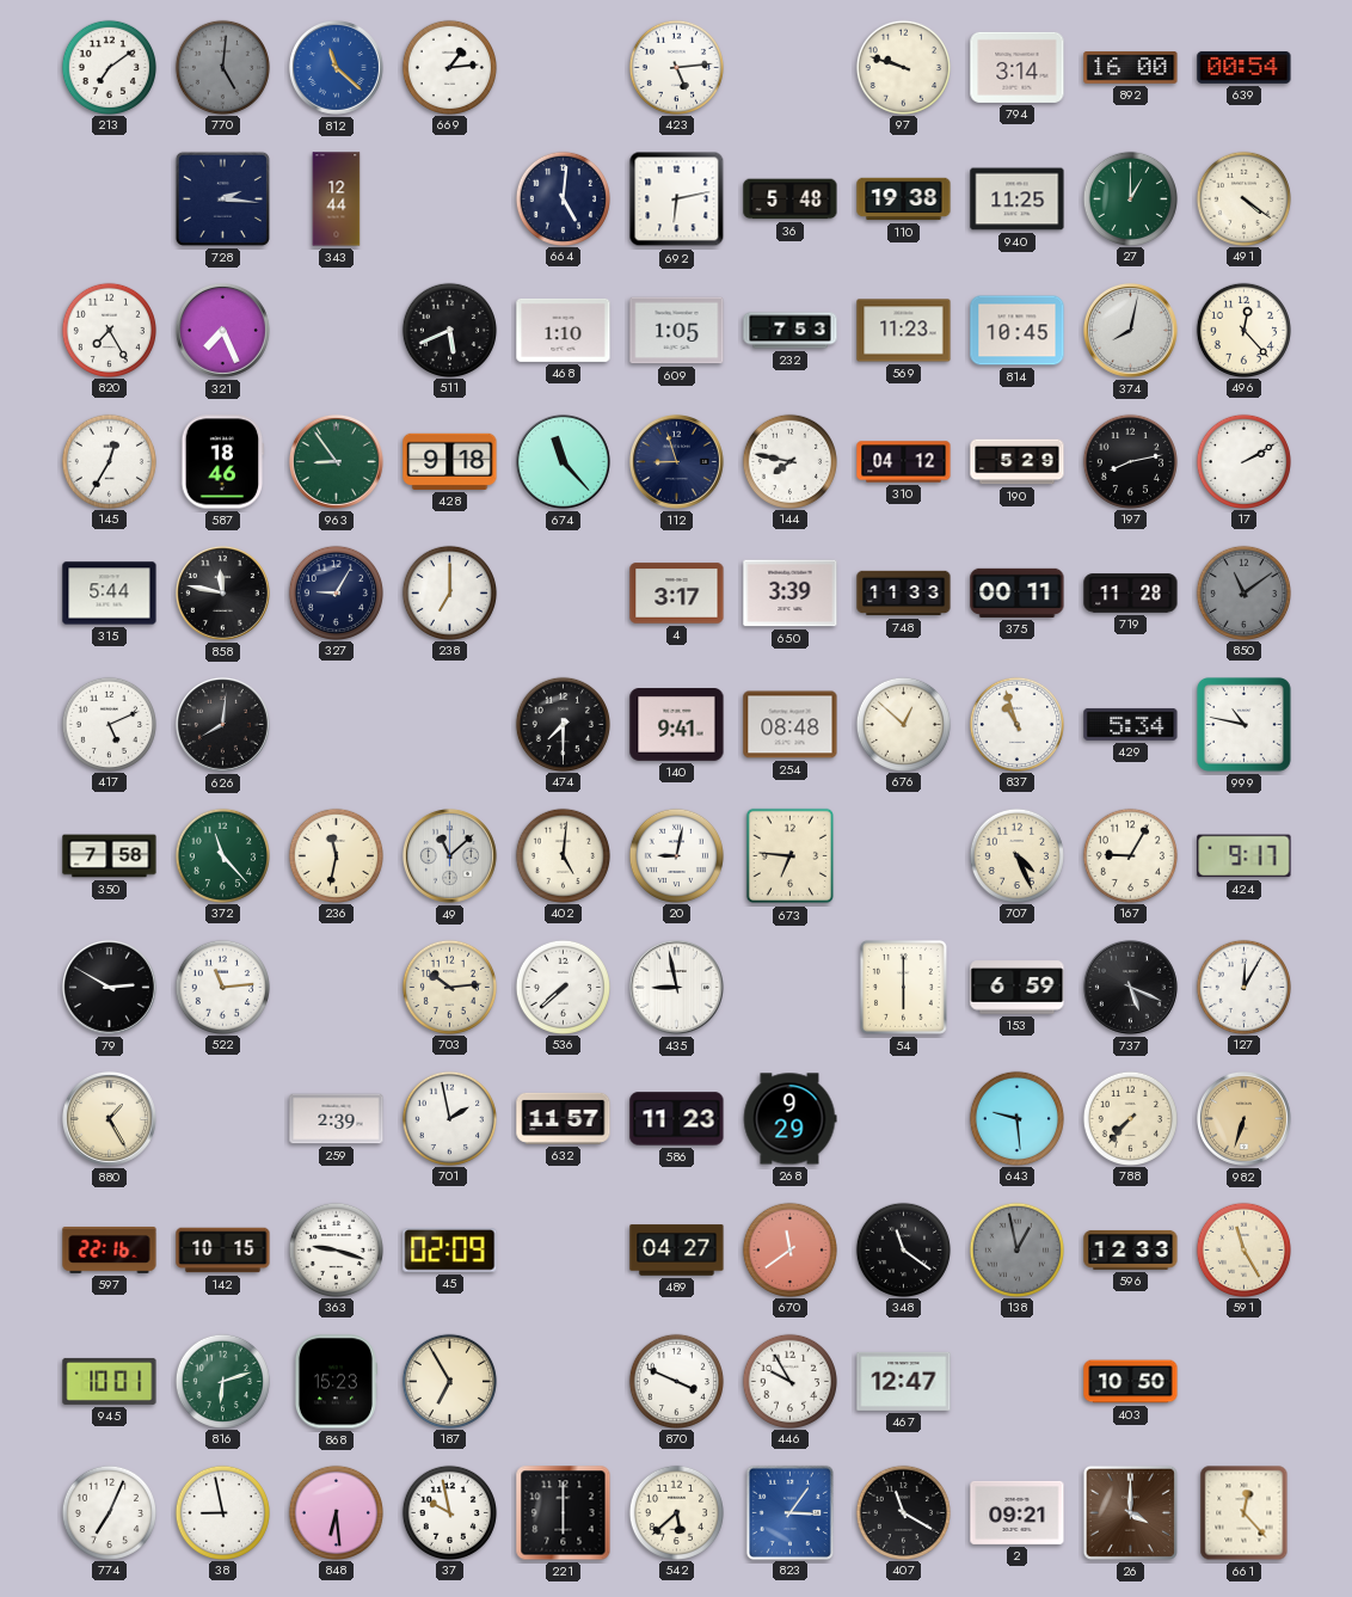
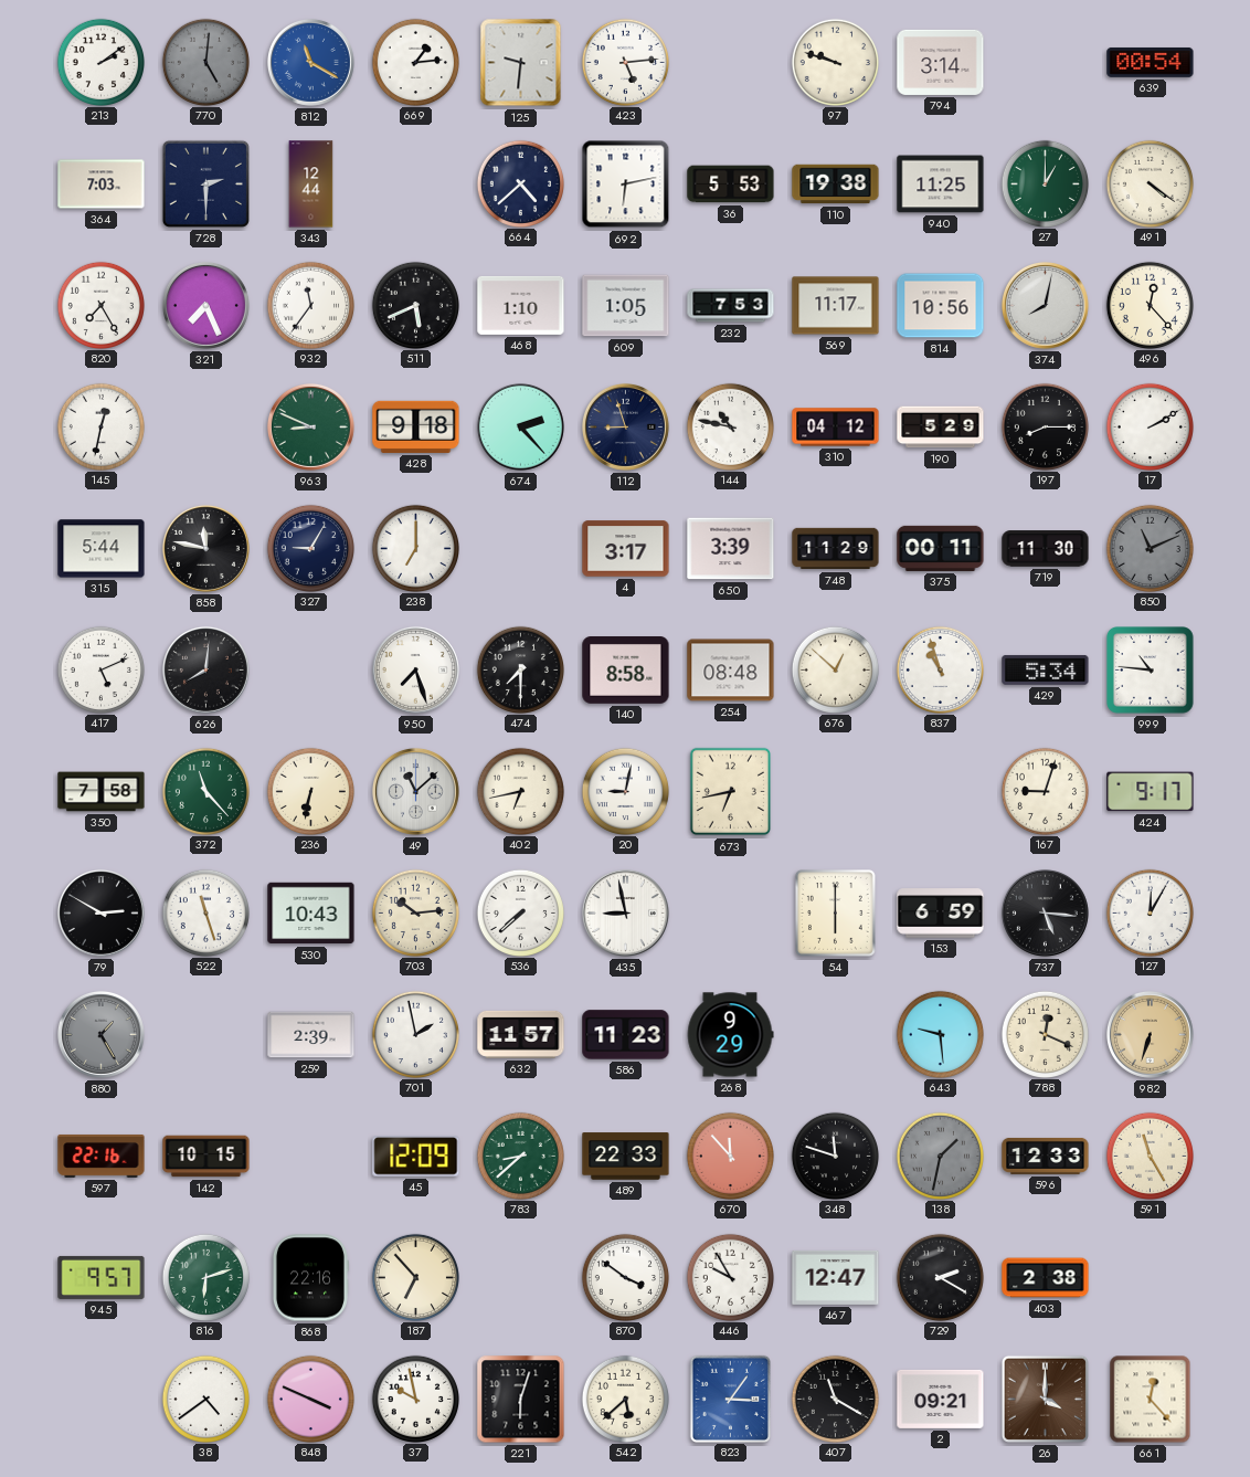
213: 7:09 -> 2:09
812: 11:22 -> 11:20
125: none -> 9:31
892: 16:00 -> none
364: none -> 7:03
728: 2:16 -> 2:30
664: 5:01 -> 4:38
36: 5:48 -> 5:53
932: none -> 11:36
569: 11:23 -> 11:17
814: 10:45 -> 10:56
145: 12:35 -> 12:32
587: 18:46 -> none
963: 8:54 -> 8:49
674: 11:23 -> 2:23
144: 7:47 -> 10:47
197: 8:13 -> 8:15
748: 11:33 -> 11:29
719: 11:28 -> 11:30
850: 11:09 -> 11:11
950: none -> 7:27
140: 9:41 -> 8:58
999: 10:47 -> 10:46
236: 11:32 -> 6:32
402: 5:01 -> 6:43
673: 6:46 -> 6:43
707: 4:26 -> none
167: 9:05 -> 9:03
522: 11:14 -> 11:27
530: none -> 10:43
737: 5:19 -> 5:16
880 dial: cream -> grey
788: 7:37 -> 12:19
363: 9:18 -> none
45: 02:09 -> 12:09
783: none -> 8:38
489: 04:27 -> 22:33
670: 11:39 -> 11:53
348: 11:21 -> 11:48
138: 12:58 -> 1:32
945: 10:01 -> 9:57
868: 15:23 -> 22:16
187: 6:55 -> 6:53
870: 3:49 -> 3:51
729: none -> 2:20
403: 10:50 -> 2:38
774: 7:04 -> none
38: 8:58 -> 4:39
848: 6:29 -> 3:49
221: 6:00 -> 6:03
